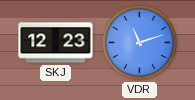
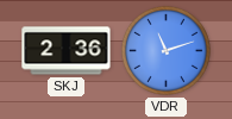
SKJ: 12:23 -> 2:36
